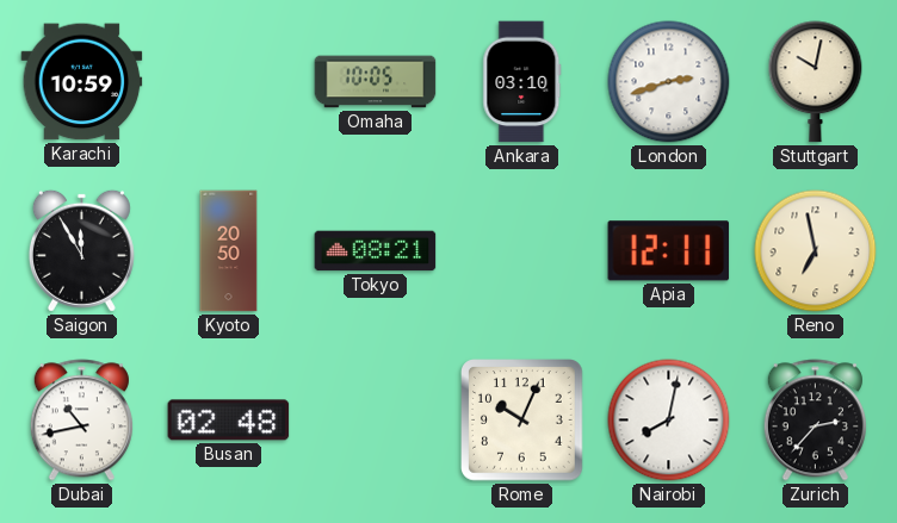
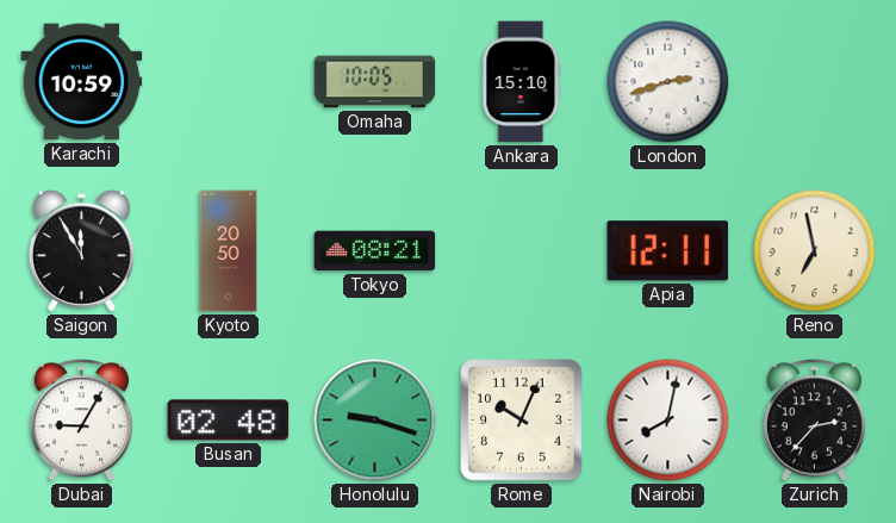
Ankara: 03:10 -> 15:10
Stuttgart: 10:02 -> none
Dubai: 10:43 -> 9:05
Honolulu: none -> 9:18
